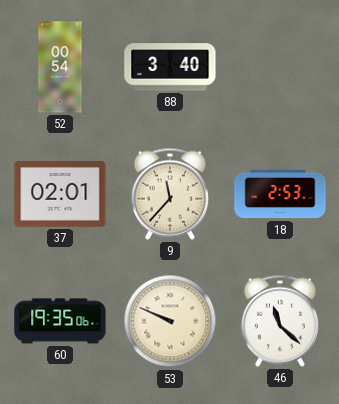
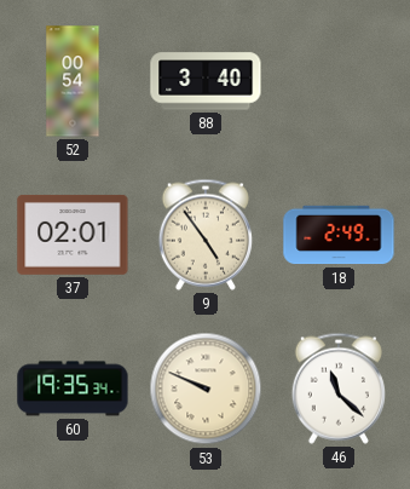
9: 11:37 -> 4:54
18: 2:53 -> 2:49
60: 19:35:06 -> 19:35:34
